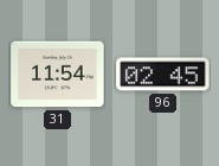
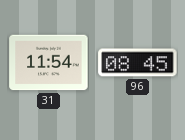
96: 02:45 -> 08:45
